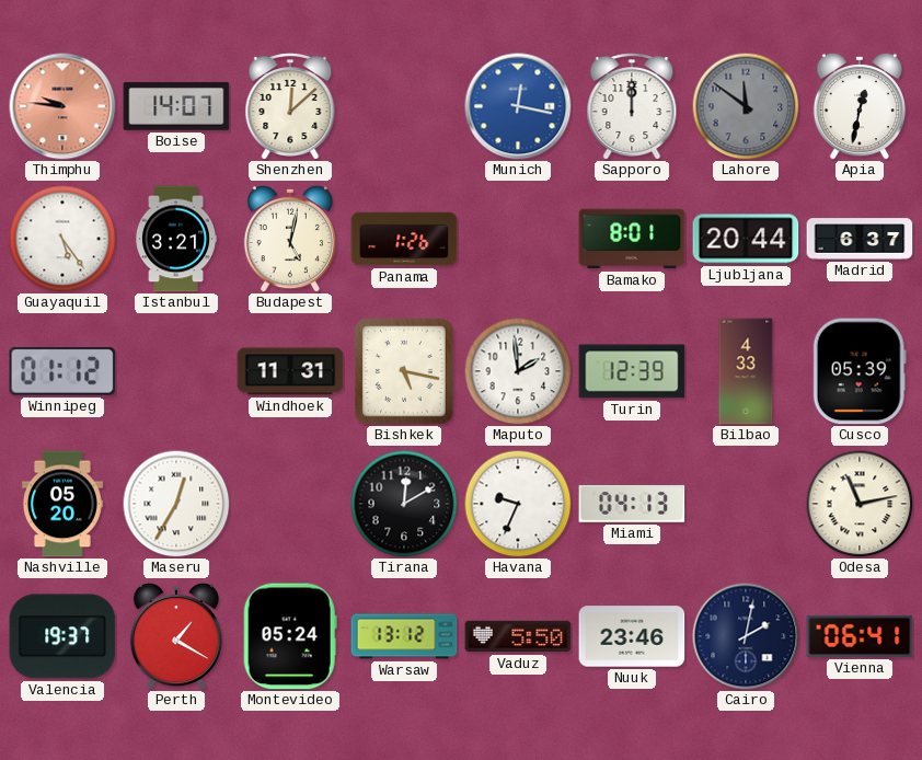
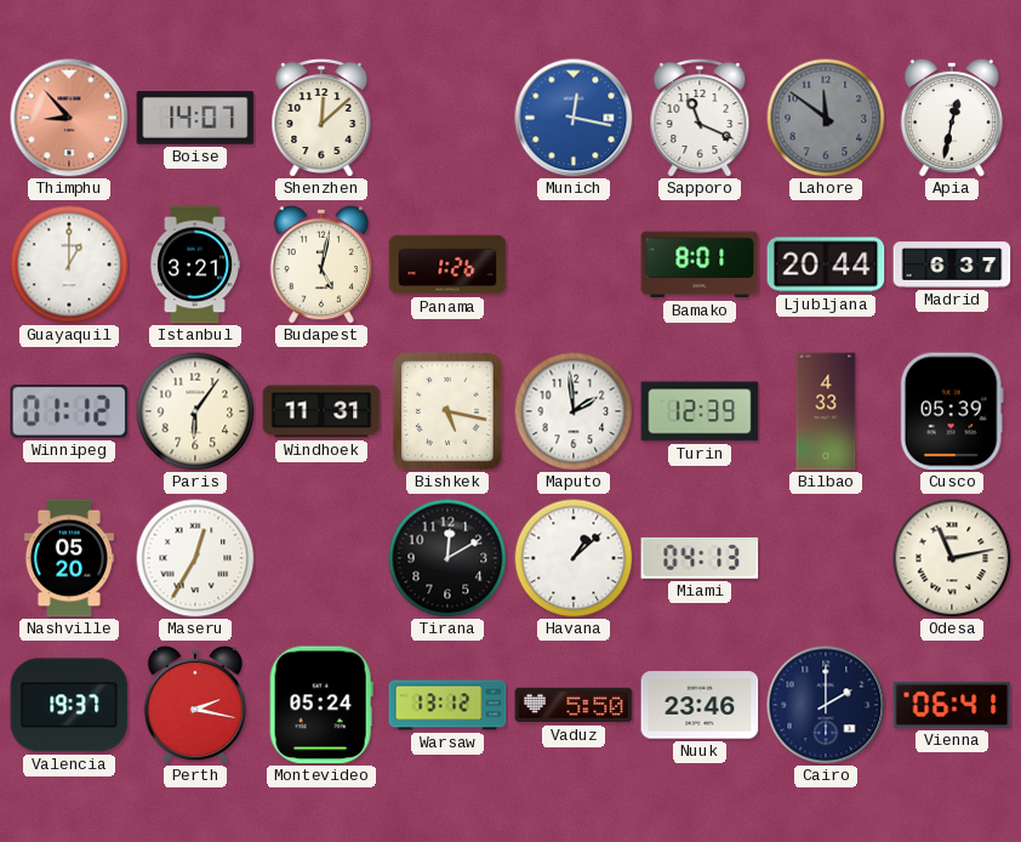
Thimphu: 9:46 -> 8:53
Sapporo: 12:00 -> 11:19
Guayaquil: 5:24 -> 1:00
Paris: none -> 6:06
Havana: 9:34 -> 1:08
Perth: 1:20 -> 2:17
Cairo: 2:02 -> 2:00
